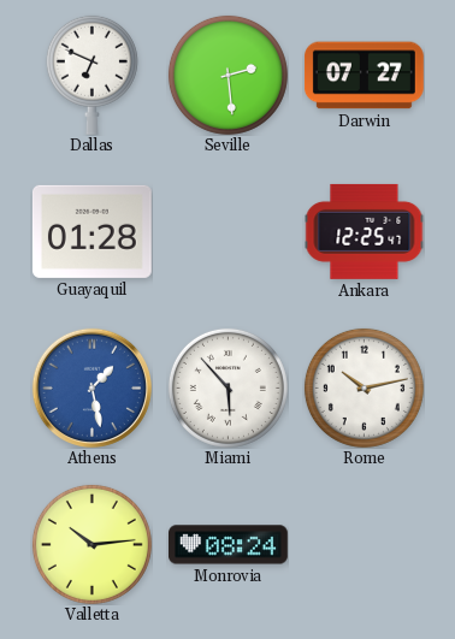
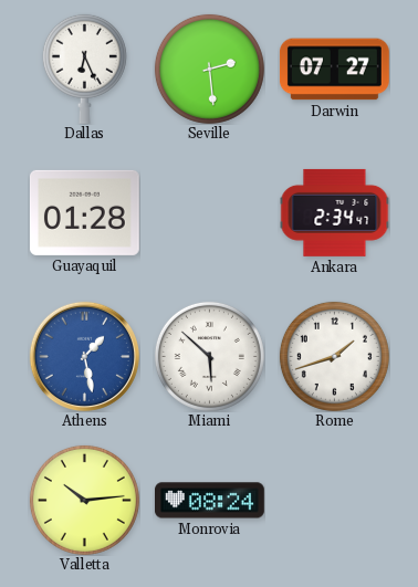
Dallas: 6:49 -> 6:26
Ankara: 12:25 -> 2:34
Miami: 5:53 -> 5:52
Rome: 10:13 -> 1:42
